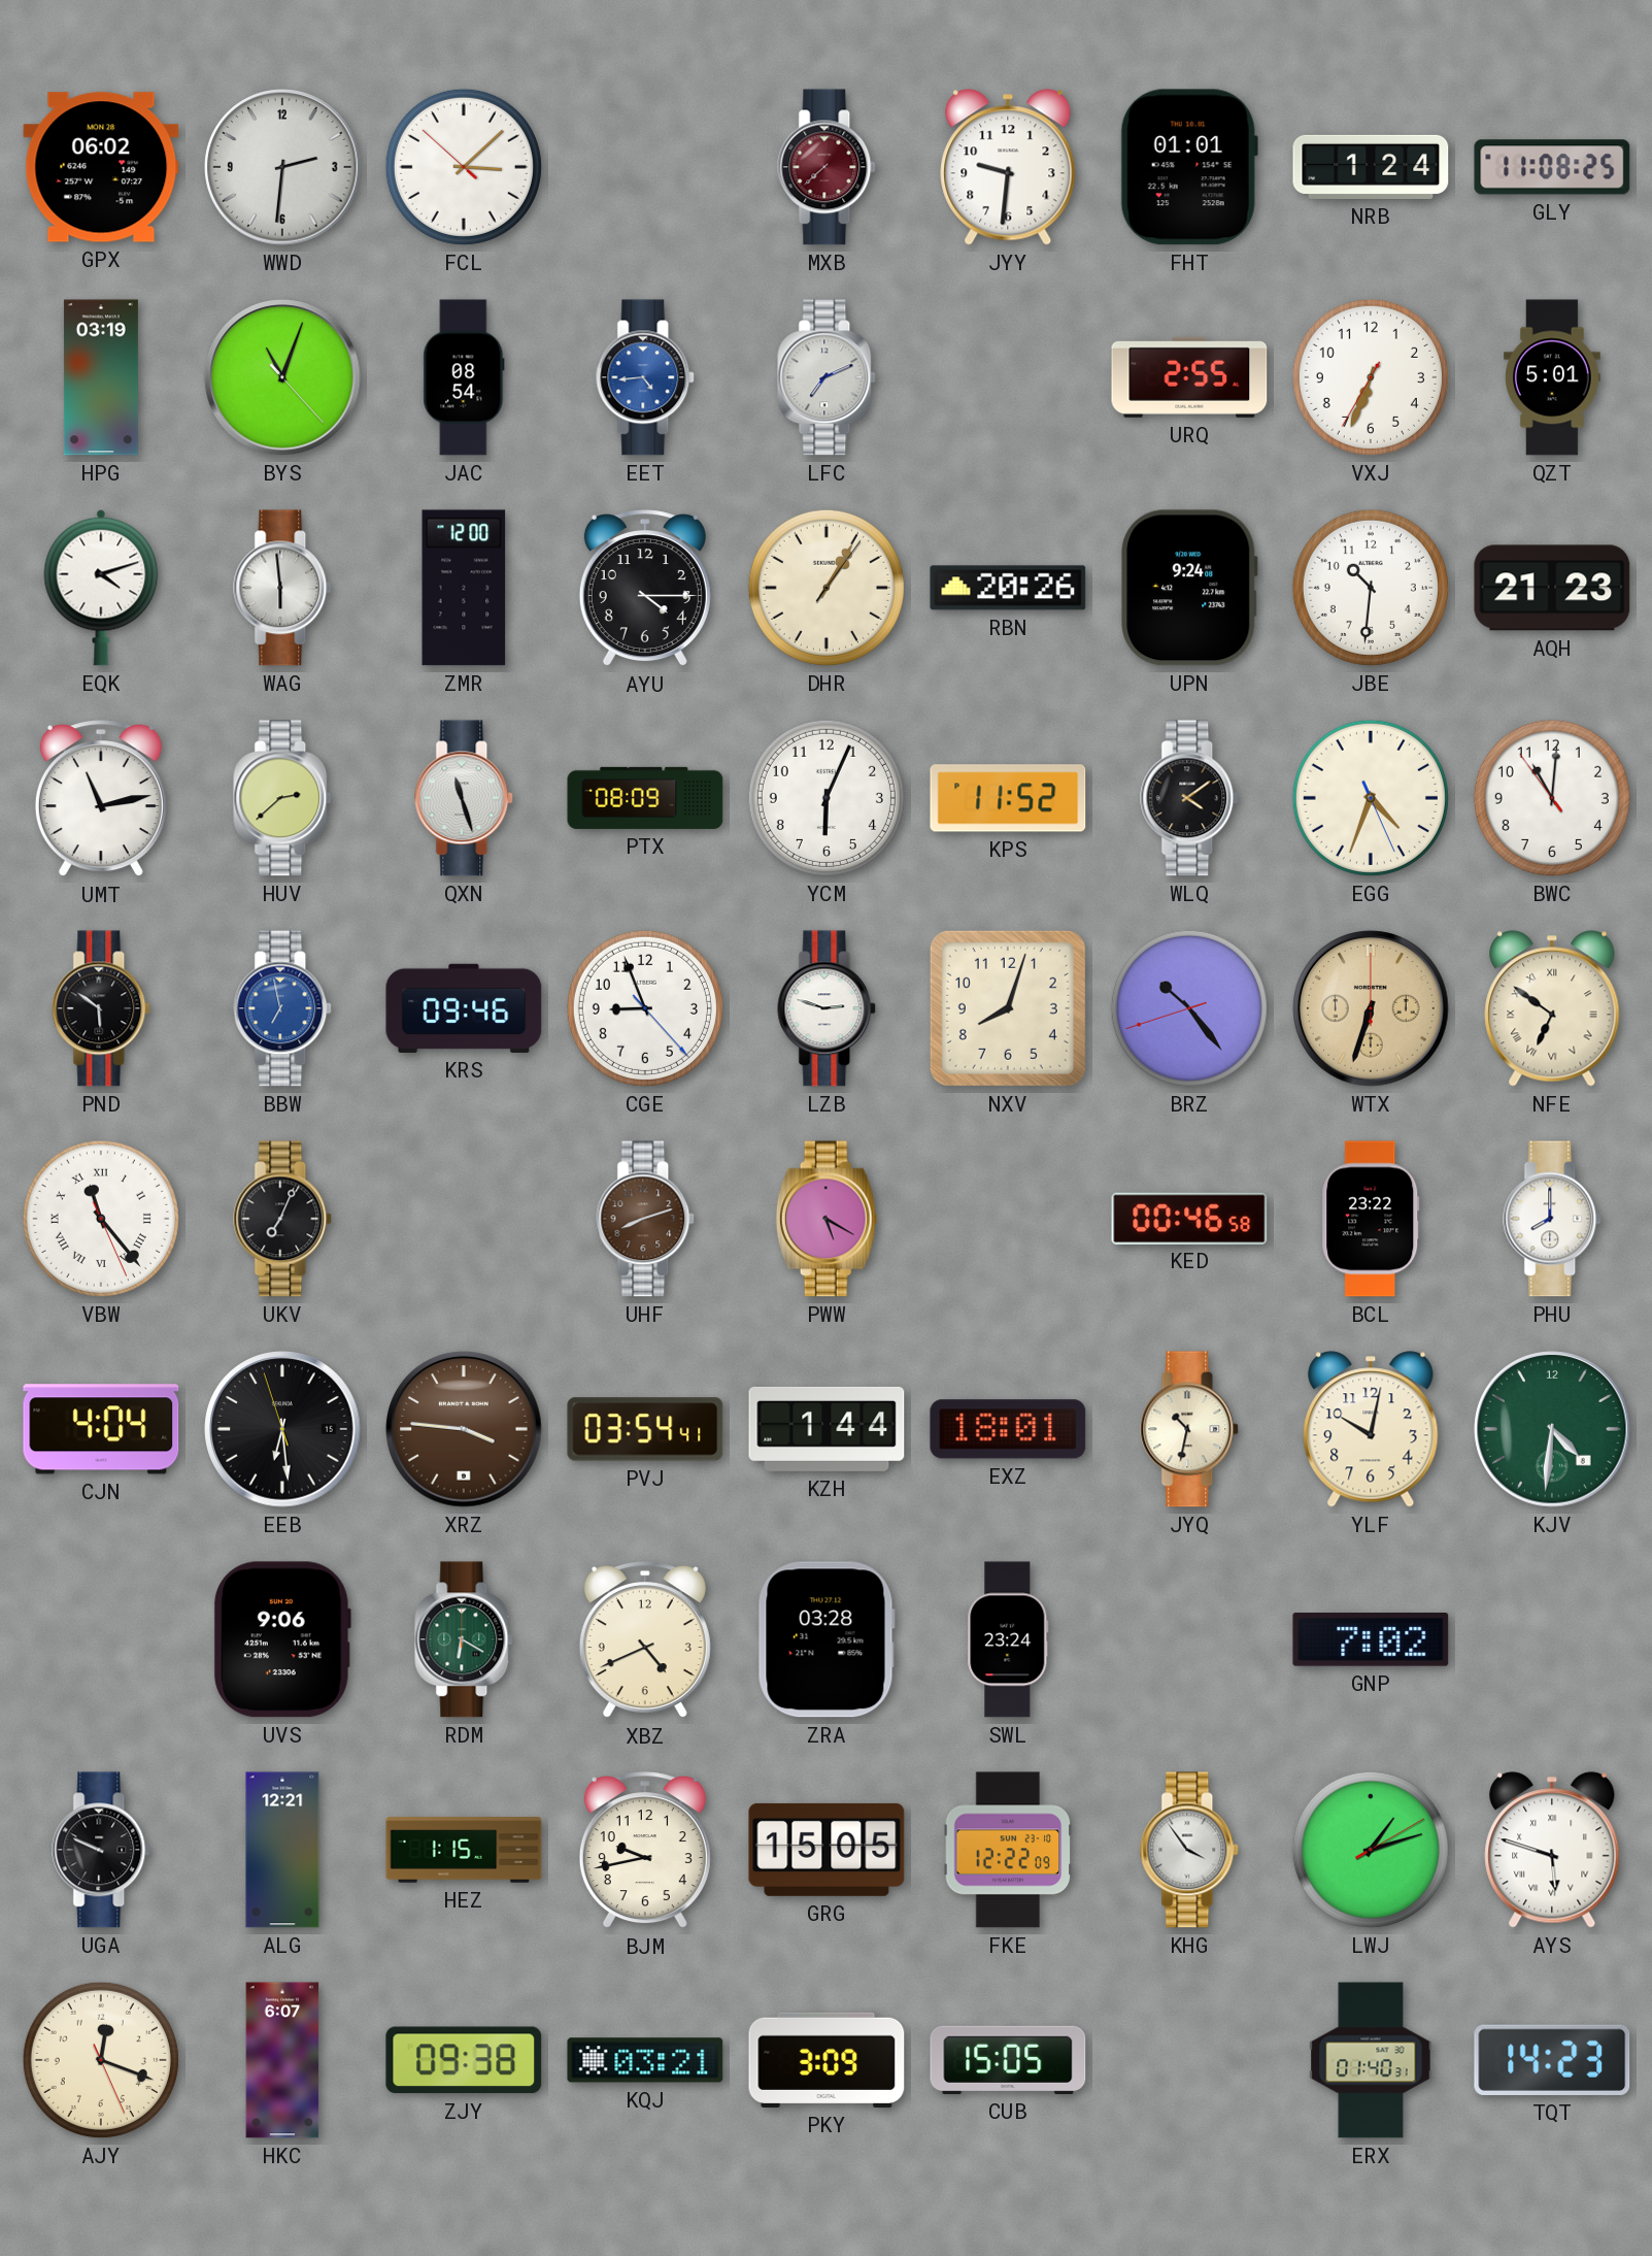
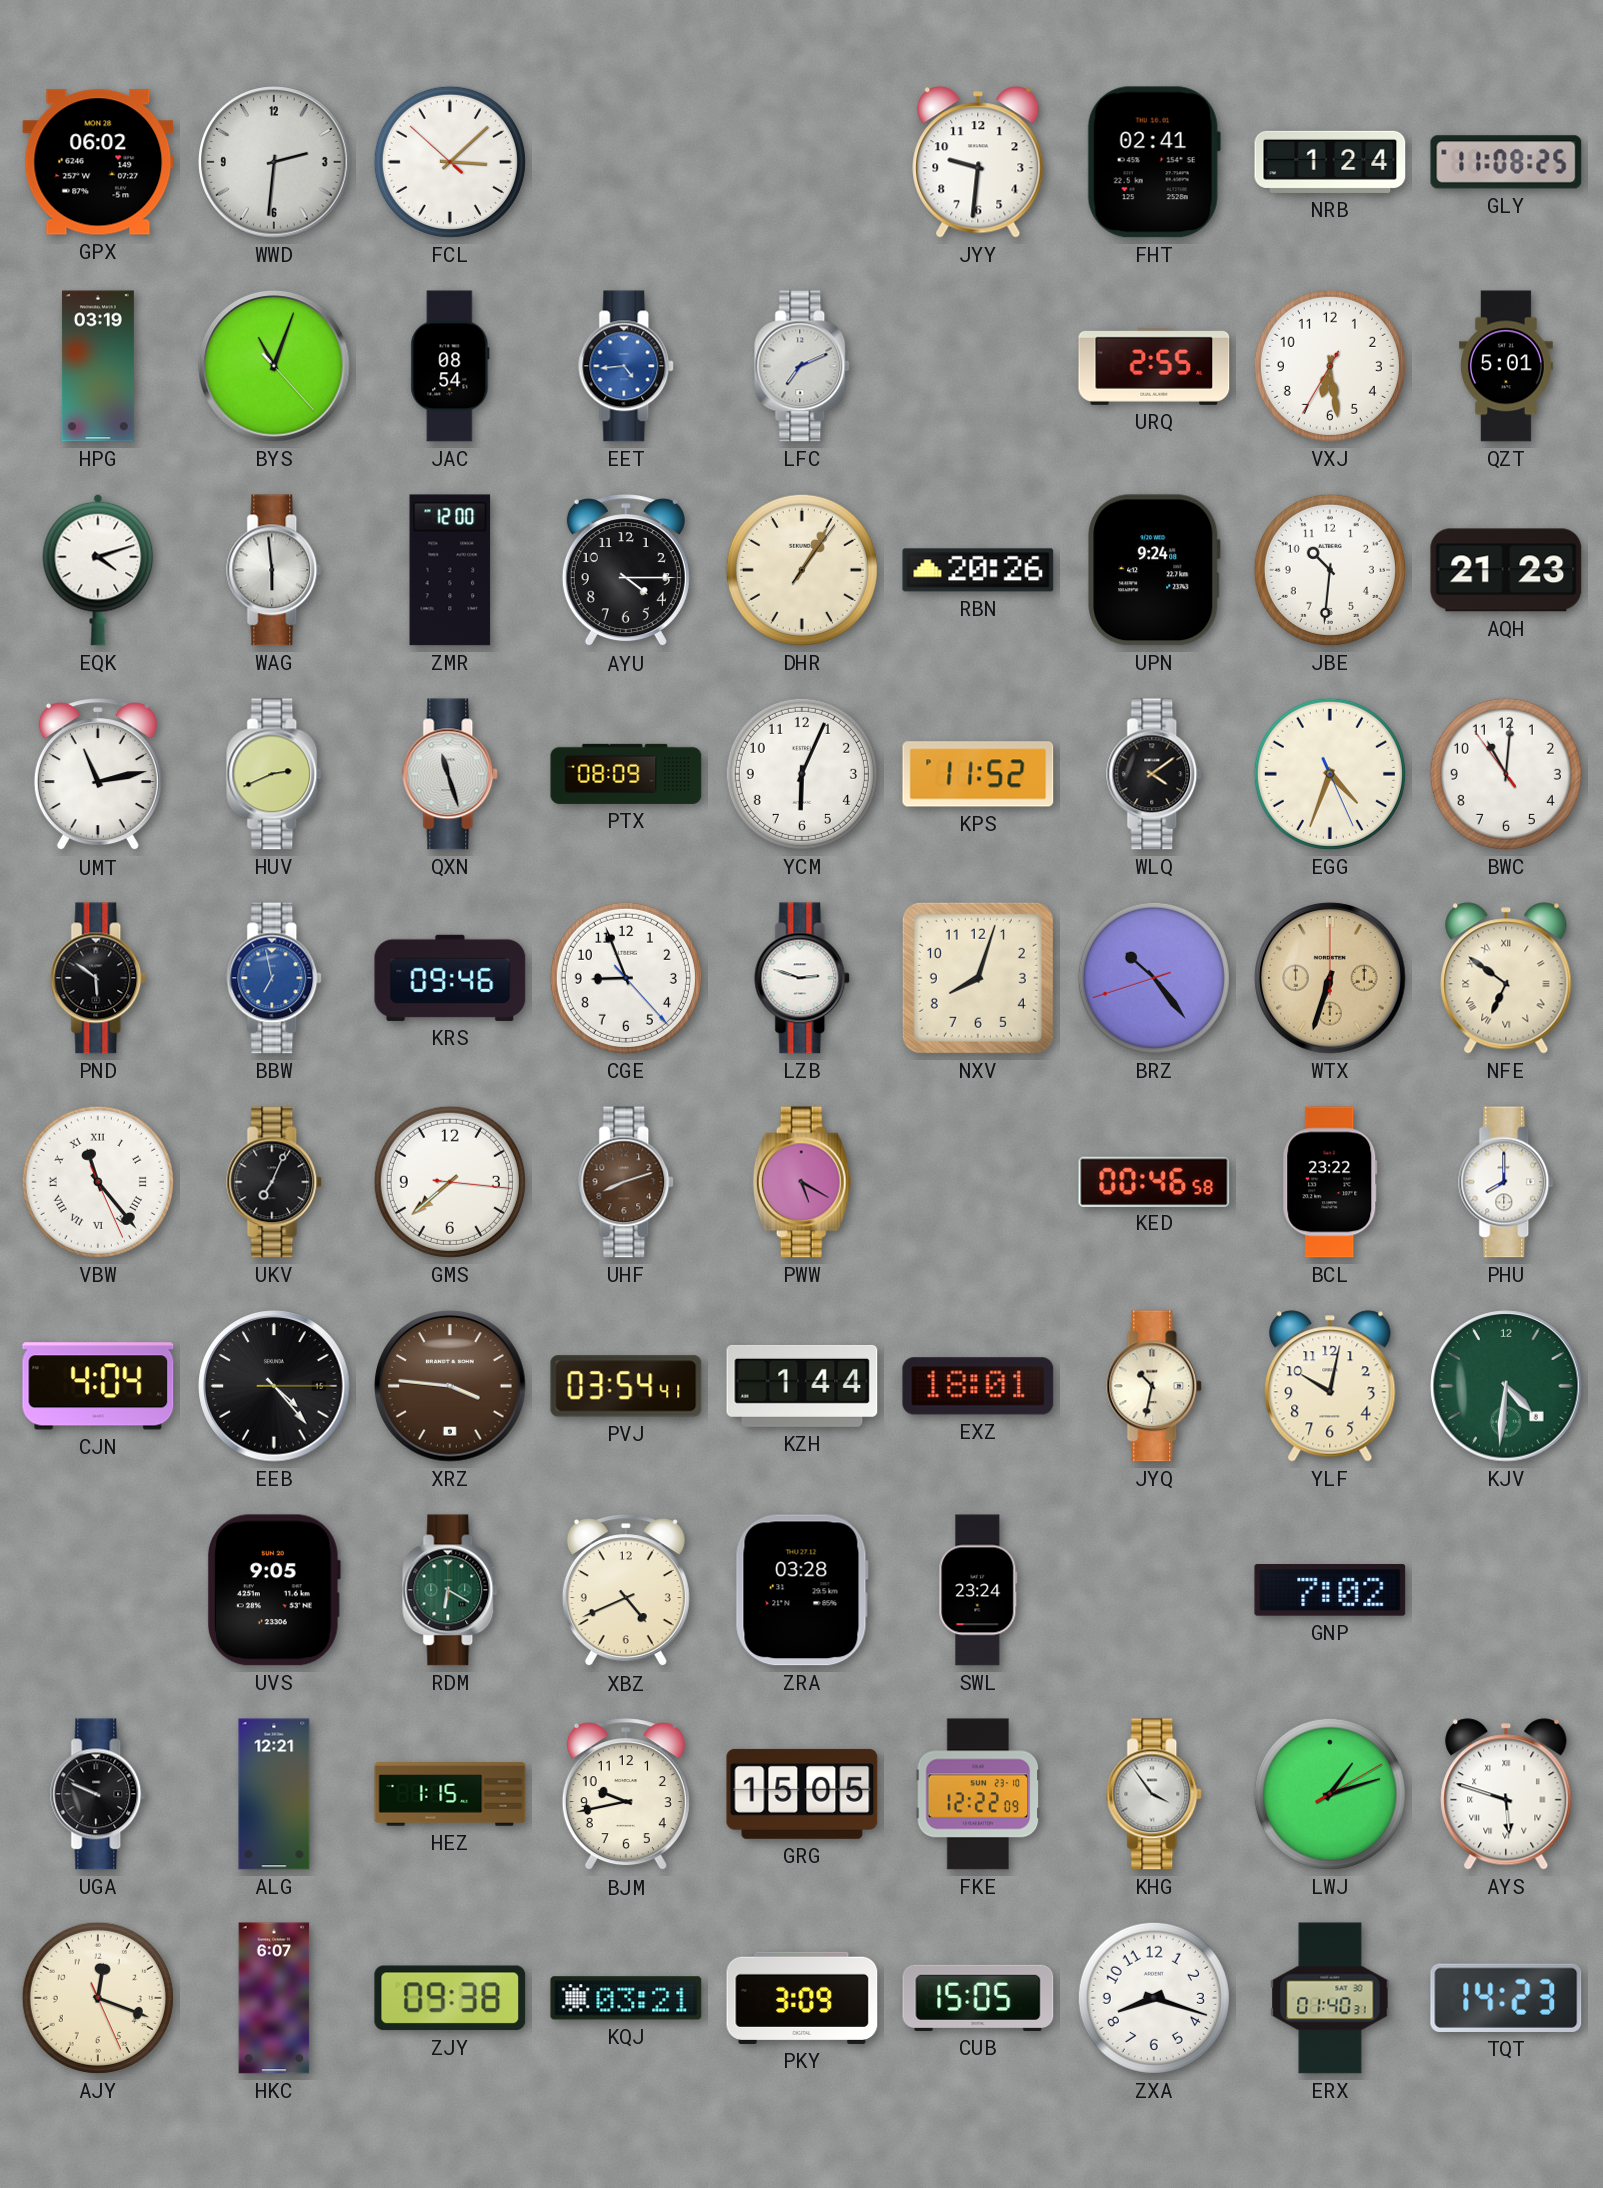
MXB: 7:38 -> none
FHT: 01:01 -> 02:41
VXJ: 6:33 -> 6:28
HUV: 2:38 -> 2:41
GMS: none -> 7:38
EEB: 6:28 -> 4:23
UVS: 9:06 -> 9:05
ZXA: none -> 8:18
